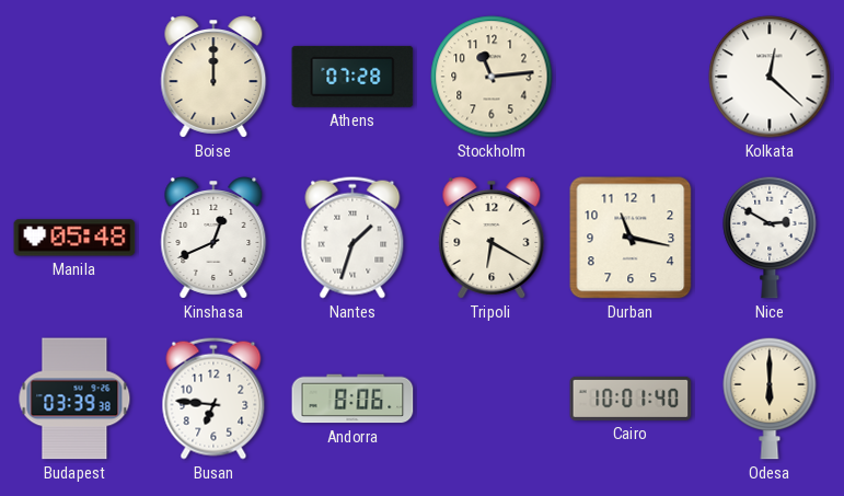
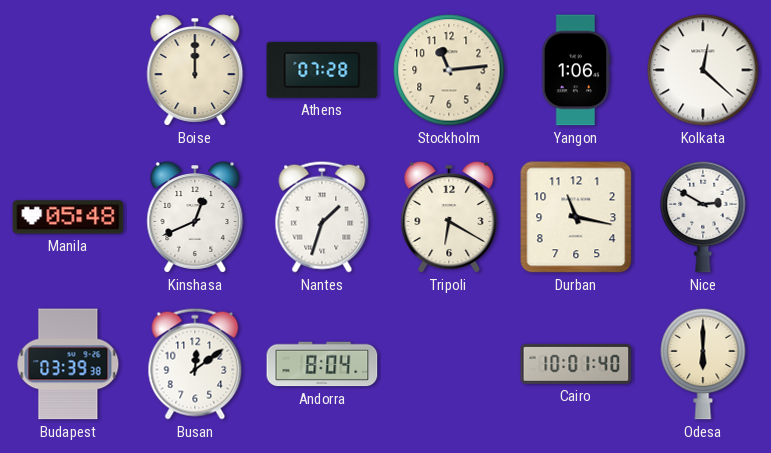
Yangon: none -> 1:06
Busan: 6:46 -> 12:09
Andorra: 8:06 -> 8:04
